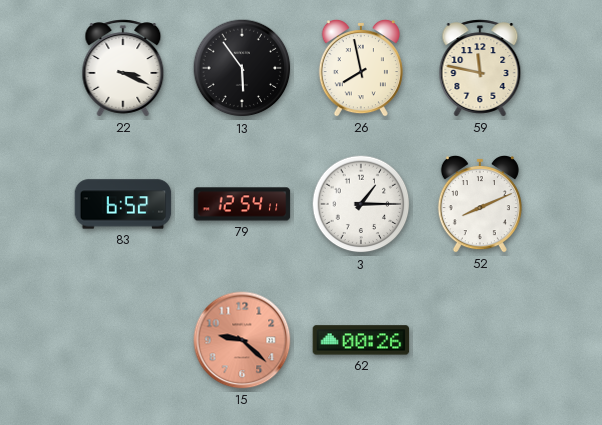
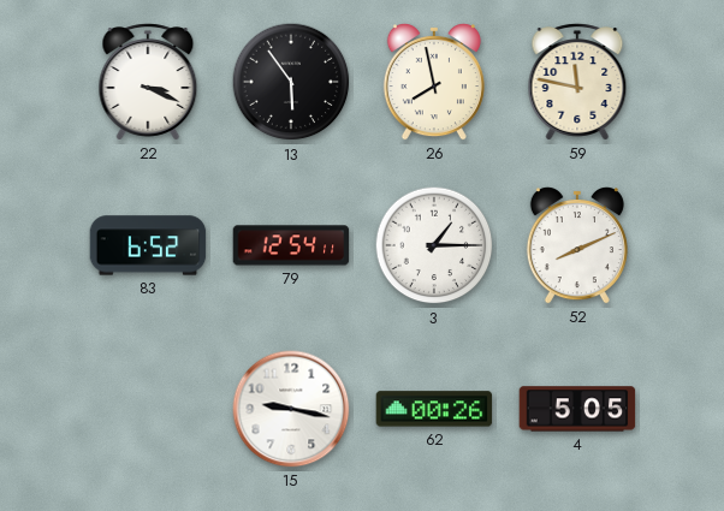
15: 9:22 -> 9:17
15 dial: salmon -> white
4: none -> 5:05
